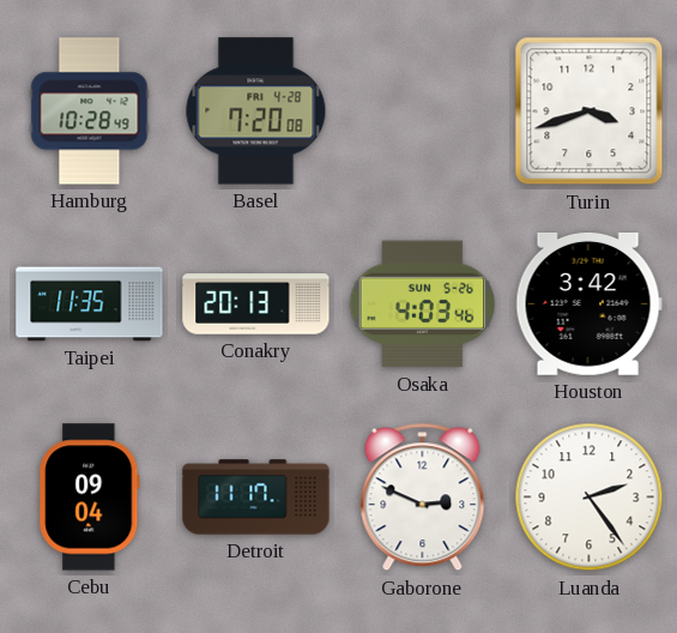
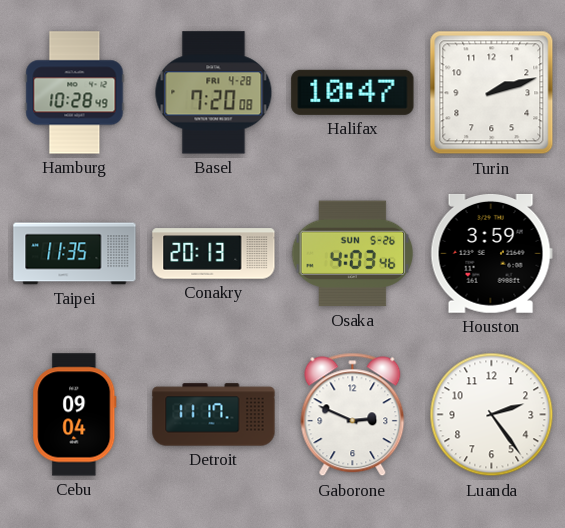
Halifax: none -> 10:47
Turin: 3:42 -> 2:12
Houston: 3:42 -> 3:59
